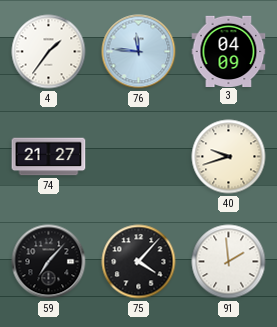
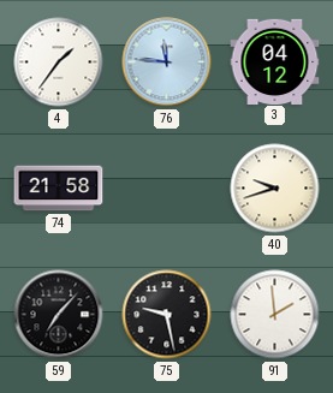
3: 04:09 -> 04:12
74: 21:27 -> 21:58
75: 4:07 -> 9:28
